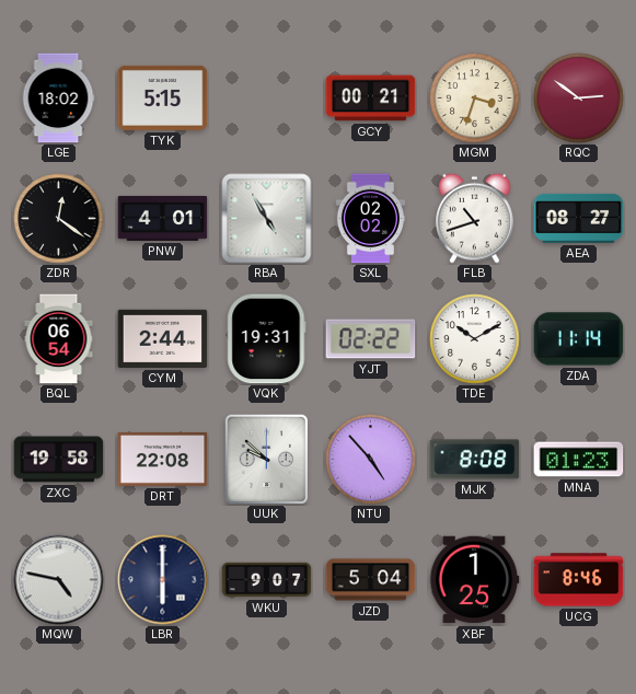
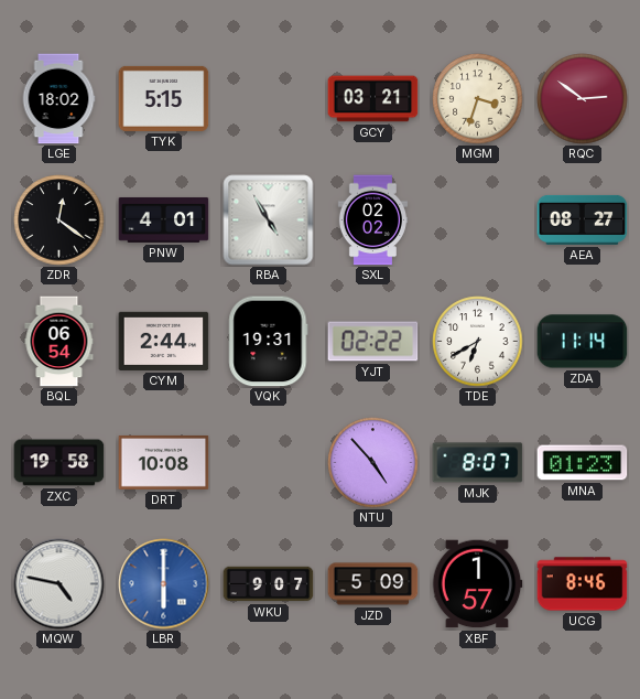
GCY: 00:21 -> 03:21
FLB: 10:42 -> none
TDE: 10:10 -> 6:40
DRT: 22:08 -> 10:08
UUK: 9:52 -> none
MJK: 8:08 -> 8:07
LBR dial: navy -> blue
JZD: 5:04 -> 5:09
XBF: 1:25 -> 1:57
